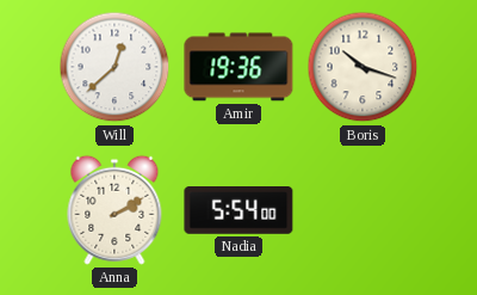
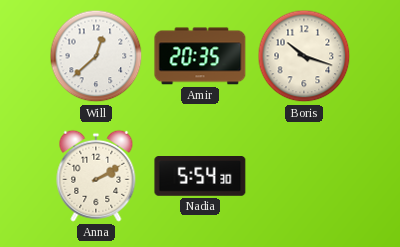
Amir: 19:36 -> 20:35
Nadia: 5:54:00 -> 5:54:30
